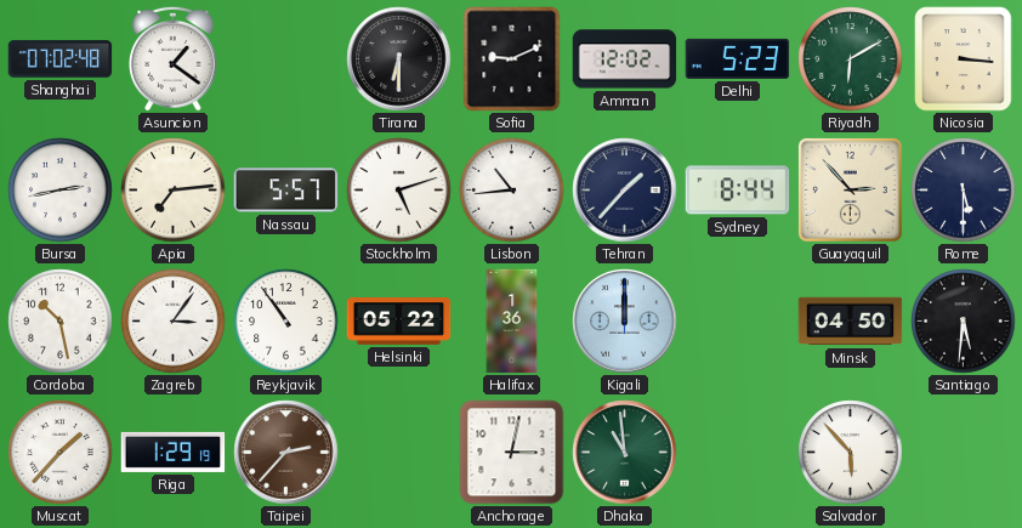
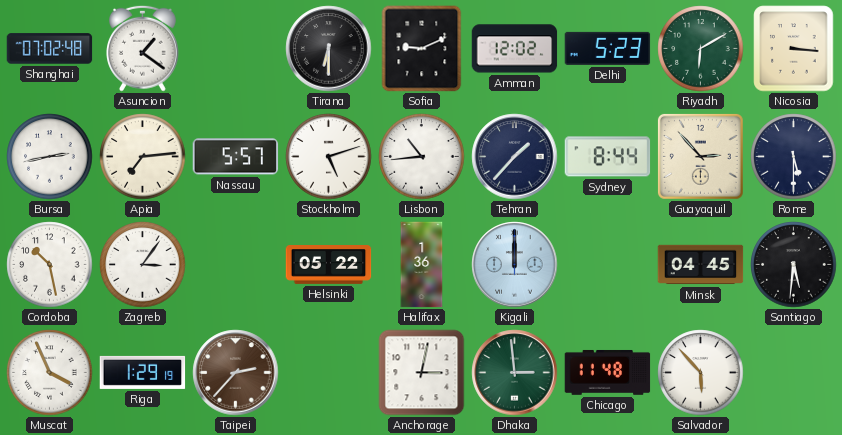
Reykjavik: 10:54 -> none
Minsk: 04:50 -> 04:45
Muscat: 1:37 -> 3:56
Dhaka: 10:59 -> 2:59
Chicago: none -> 11:48
